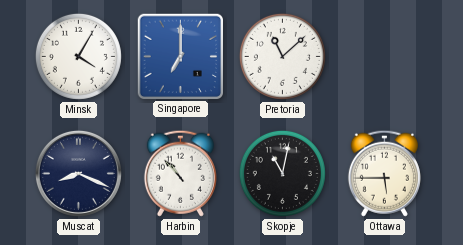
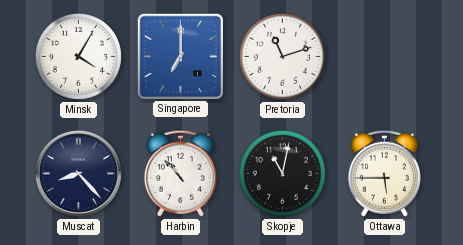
Pretoria: 11:08 -> 11:12
Muscat: 8:19 -> 8:23
